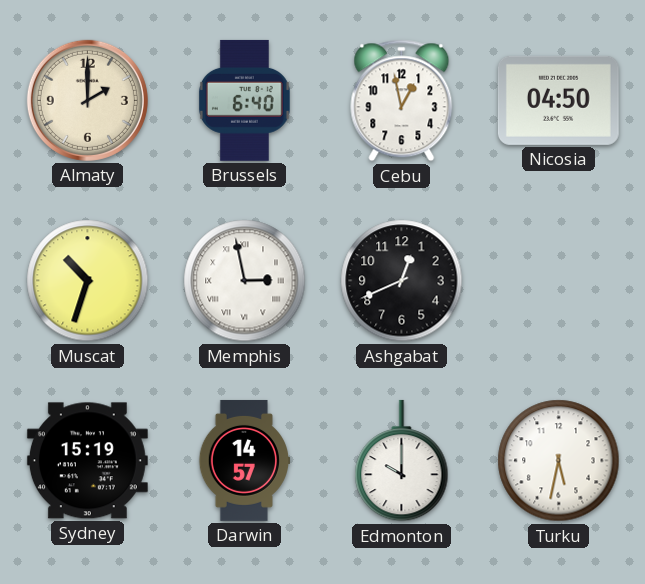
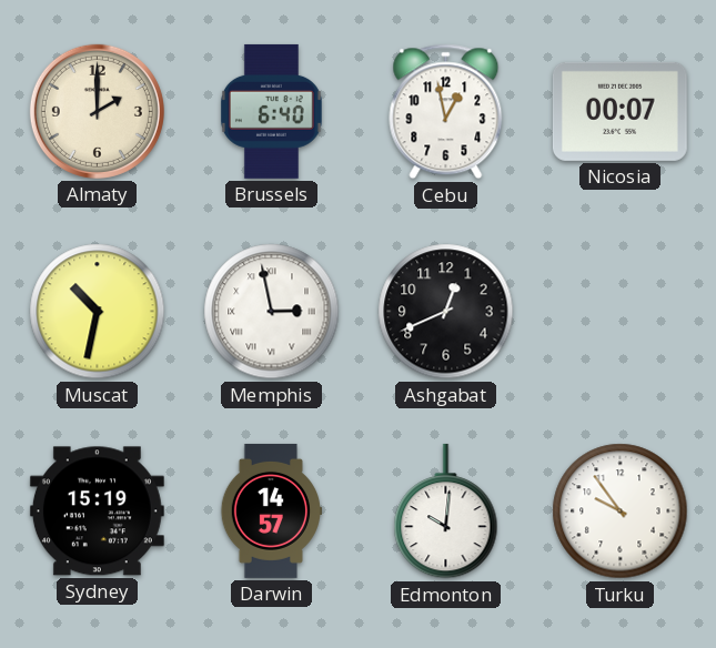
Nicosia: 04:50 -> 00:07
Muscat: 10:33 -> 10:32
Edmonton: 10:00 -> 10:01
Turku: 5:32 -> 9:54
